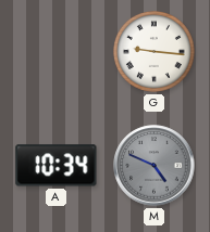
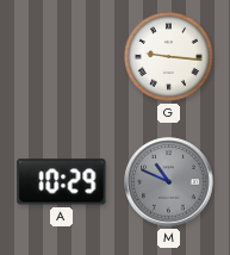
A: 10:34 -> 10:29
M: 4:49 -> 10:49
